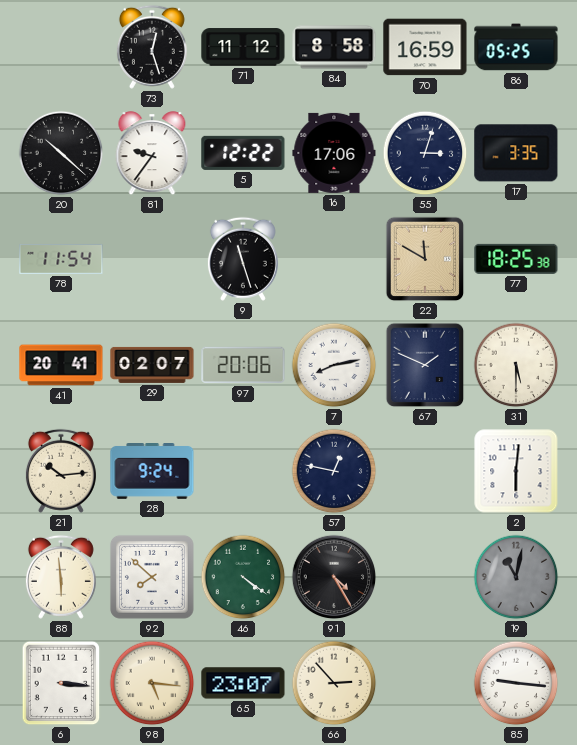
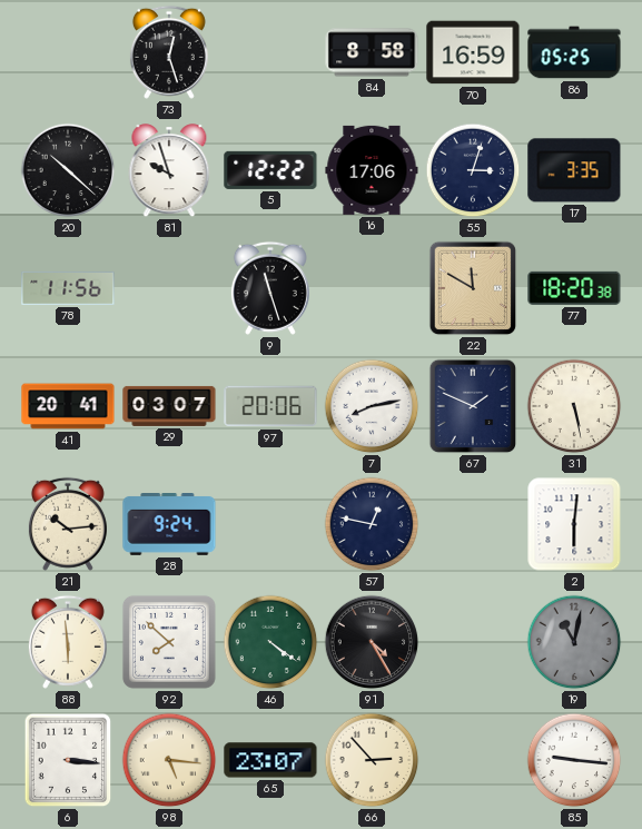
71: 11:12 -> none
81: 9:36 -> 9:57
78: 11:54 -> 11:56
77: 18:25 -> 18:20
29: 02:07 -> 03:07
31: 5:30 -> 5:28
